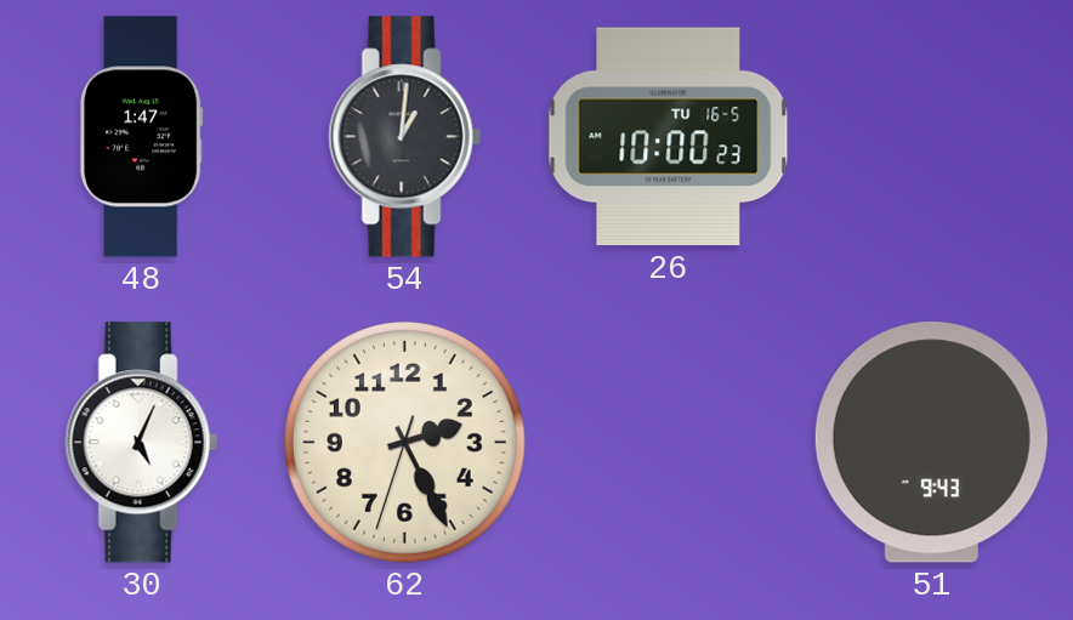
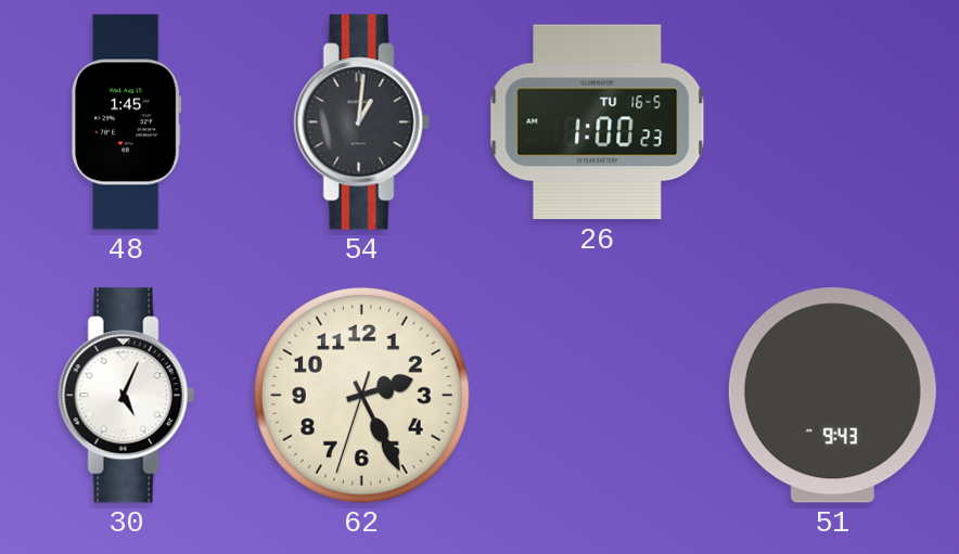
48: 1:47 -> 1:45
26: 10:00 -> 1:00
